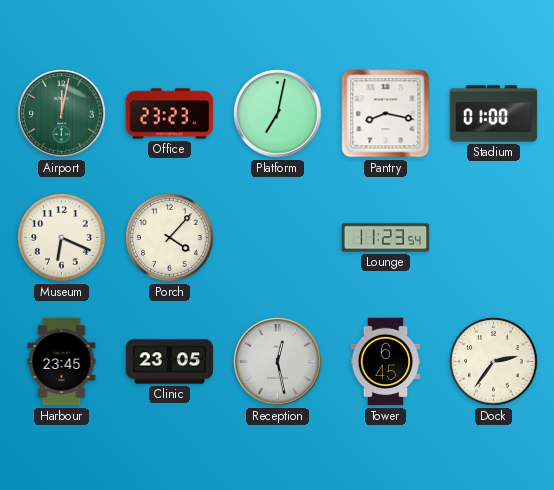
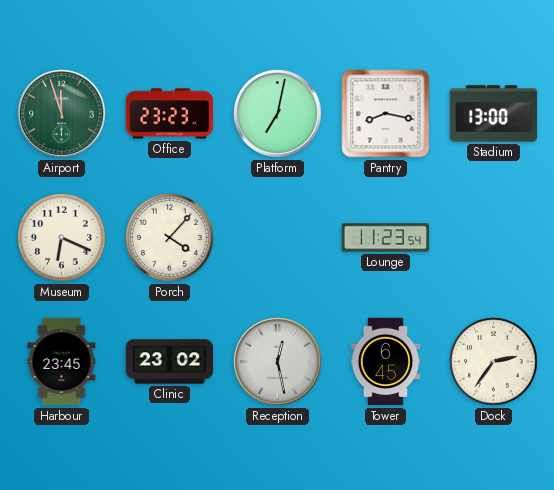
Airport: 12:02 -> 11:57
Stadium: 01:00 -> 13:00
Clinic: 23:05 -> 23:02
